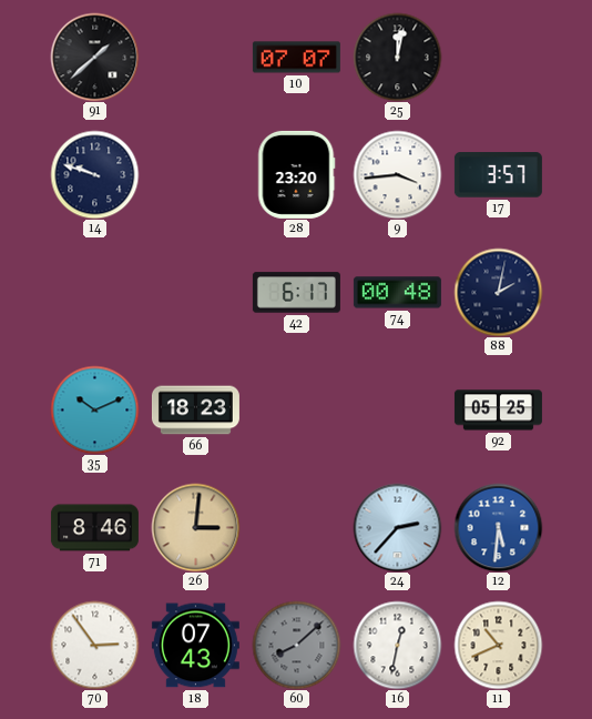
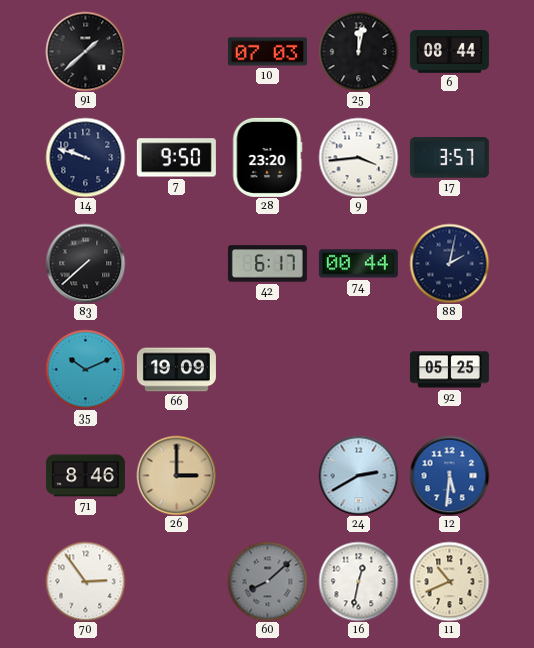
10: 07:07 -> 07:03
6: none -> 08:44
7: none -> 9:50
83: none -> 7:38
74: 00:48 -> 00:44
66: 18:23 -> 19:09
26: 3:01 -> 3:00
24: 2:37 -> 2:40
18: 07:43 -> none
